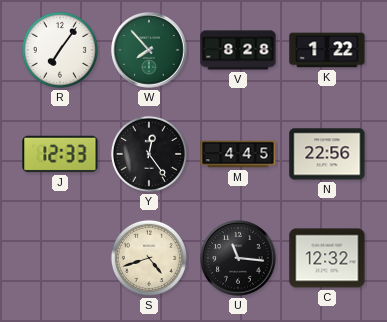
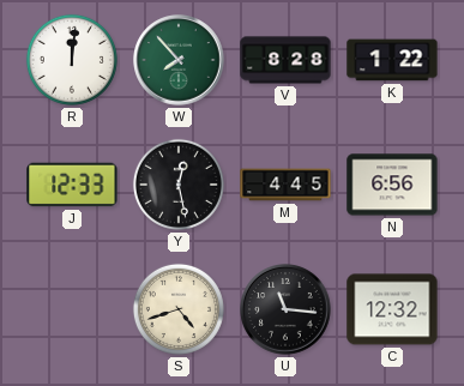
R: 7:06 -> 12:01
Y: 12:24 -> 12:28
N: 22:56 -> 6:56
